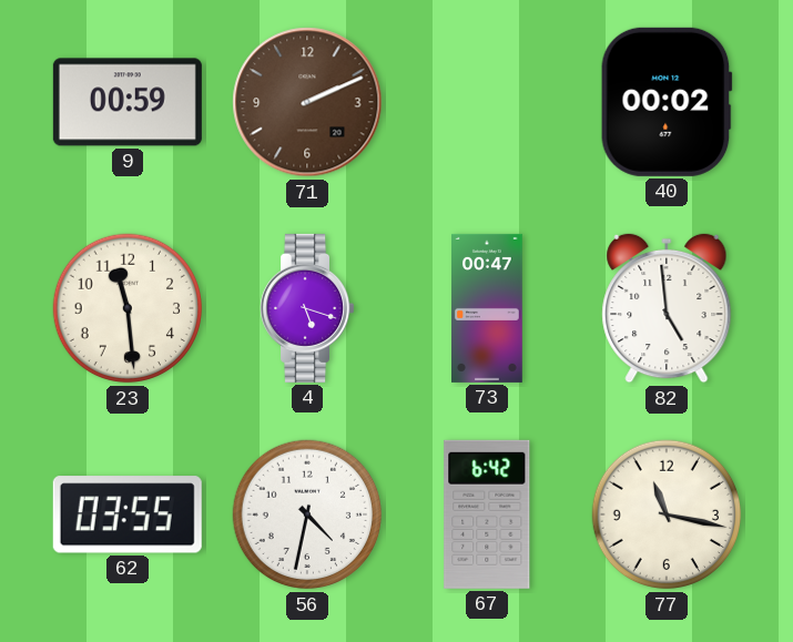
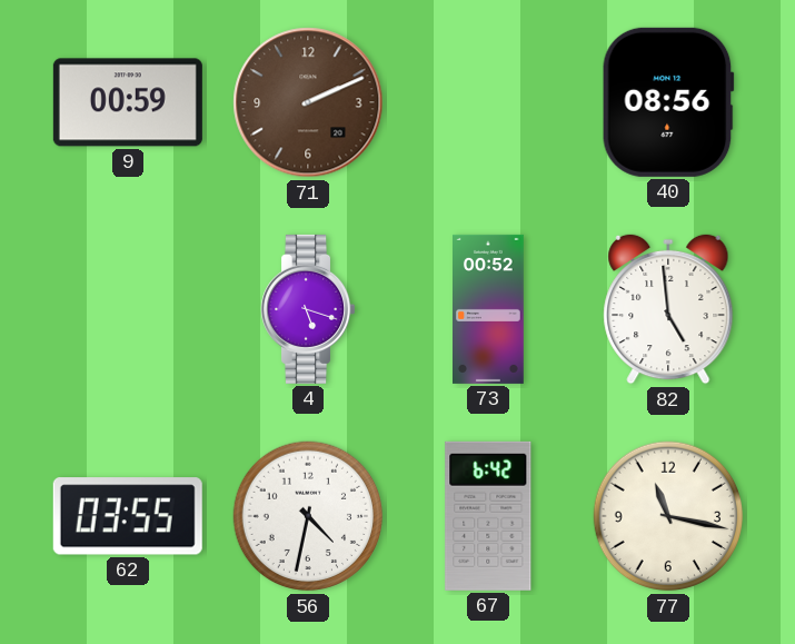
40: 00:02 -> 08:56
23: 11:29 -> none
73: 00:47 -> 00:52
